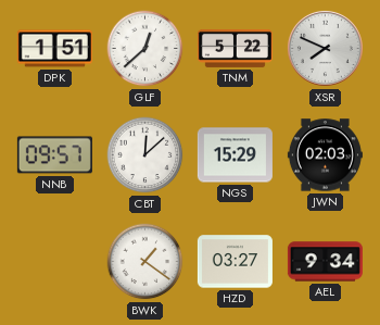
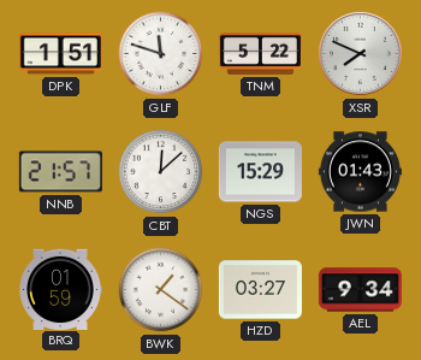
GLF: 12:38 -> 11:48
NNB: 09:57 -> 21:57
JWN: 02:03 -> 01:43
BRQ: none -> 01:59
